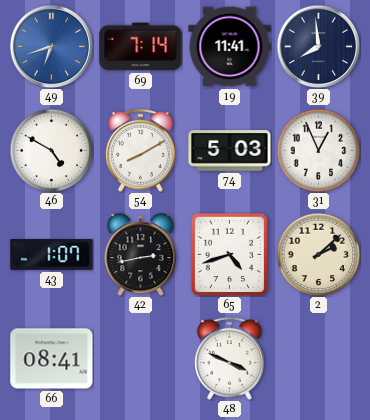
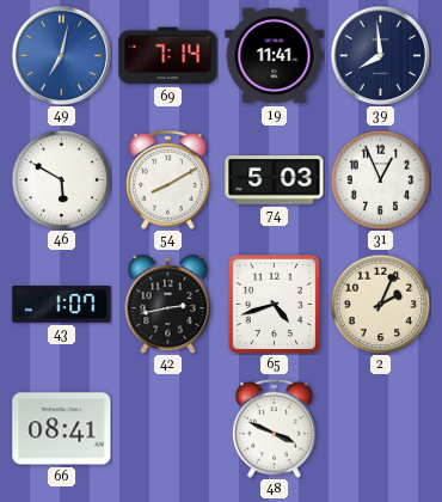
49: 6:42 -> 7:02
46: 4:50 -> 5:50
2: 2:08 -> 2:04
